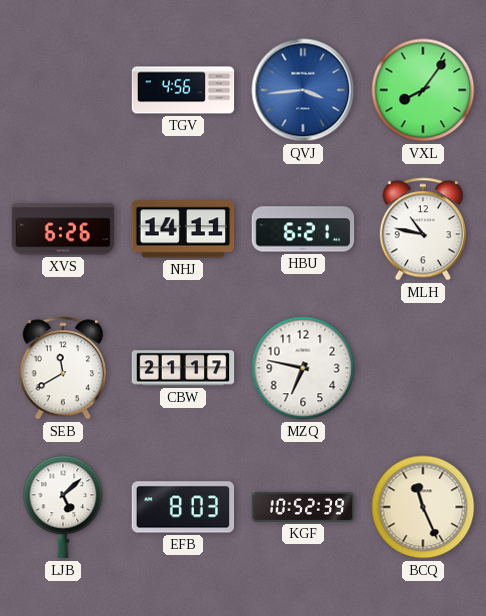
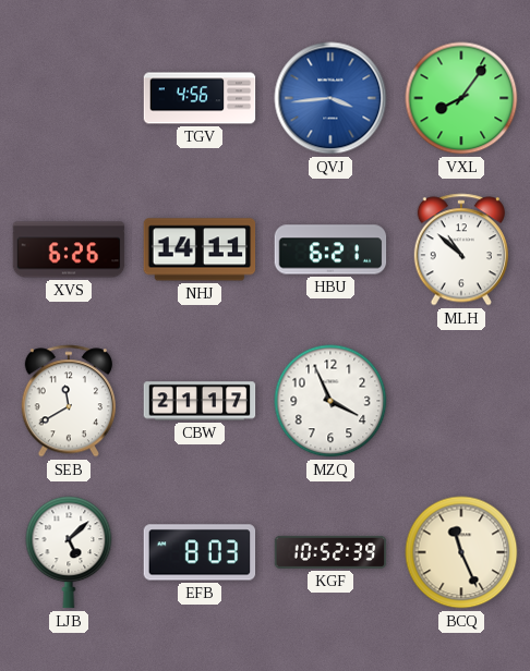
MLH: 10:47 -> 10:52
MZQ: 6:47 -> 3:56
